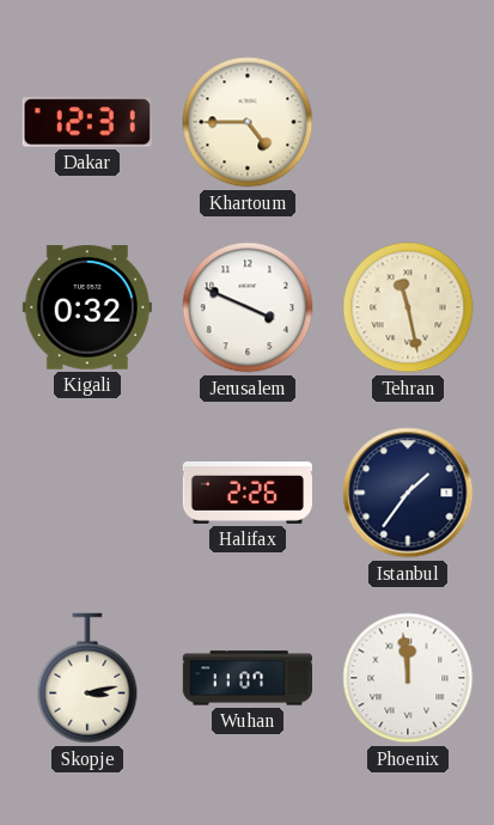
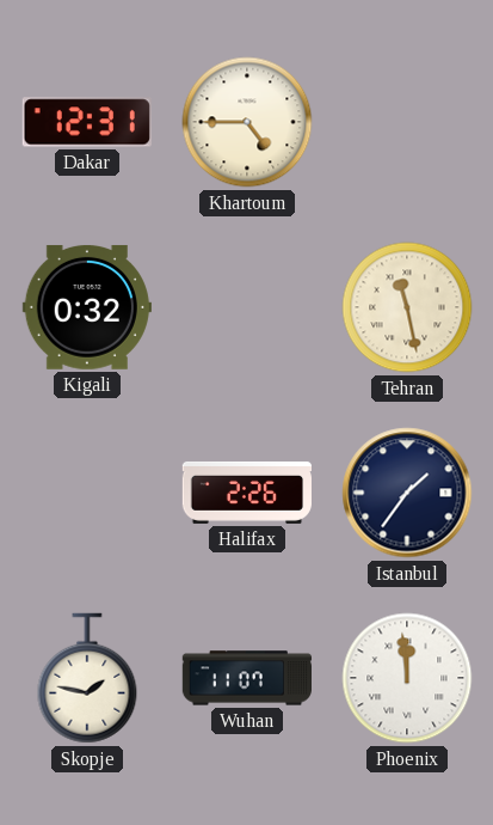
Jerusalem: 3:49 -> none
Skopje: 3:13 -> 1:47
